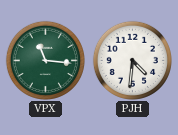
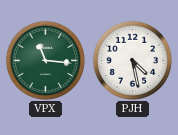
PJH: 4:31 -> 4:28
